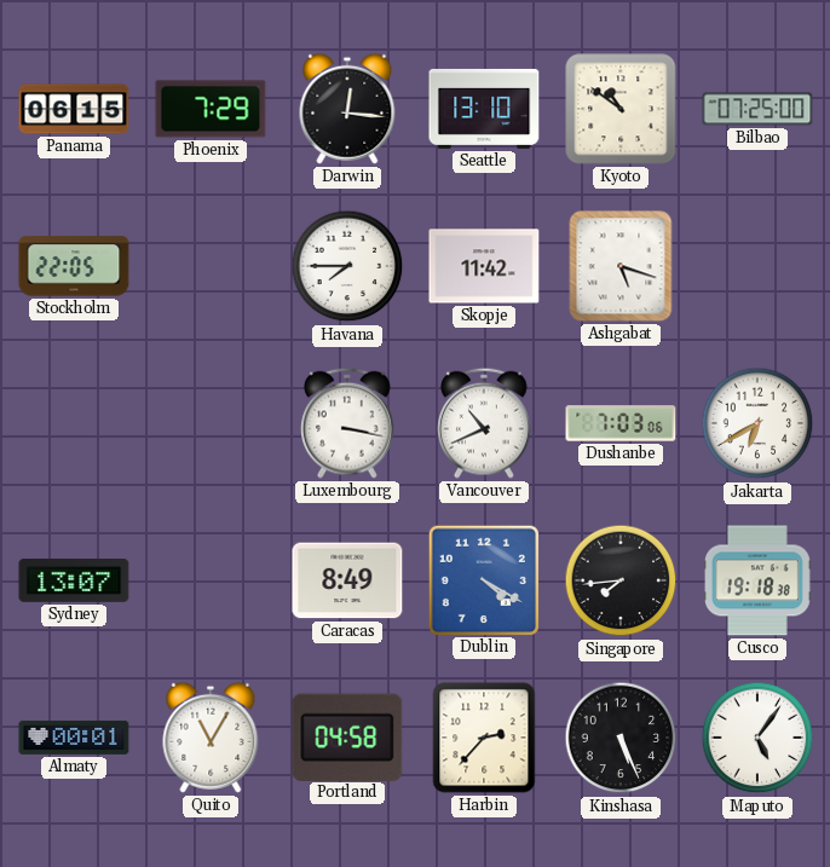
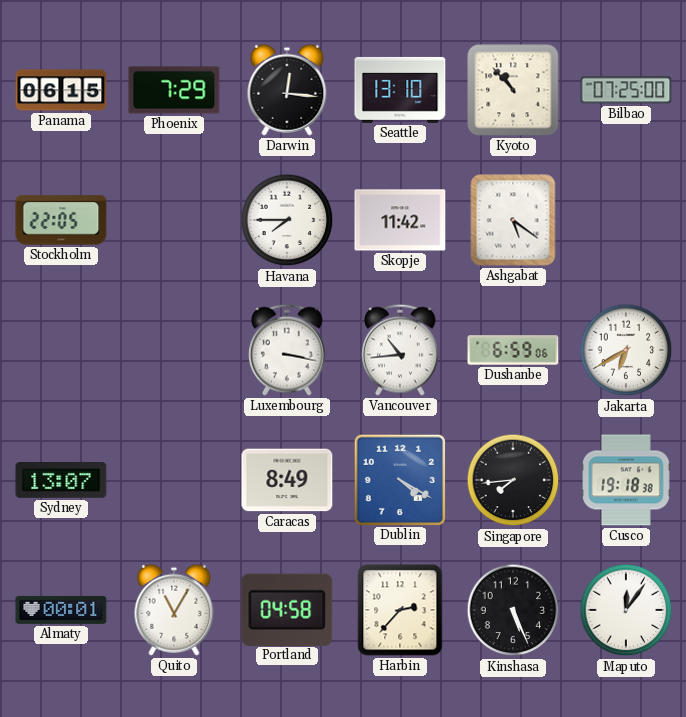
Kyoto: 10:51 -> 10:53
Ashgabat: 5:18 -> 5:21
Vancouver: 10:41 -> 10:44
Dushanbe: 7:03 -> 6:59
Maputo: 5:06 -> 12:06
